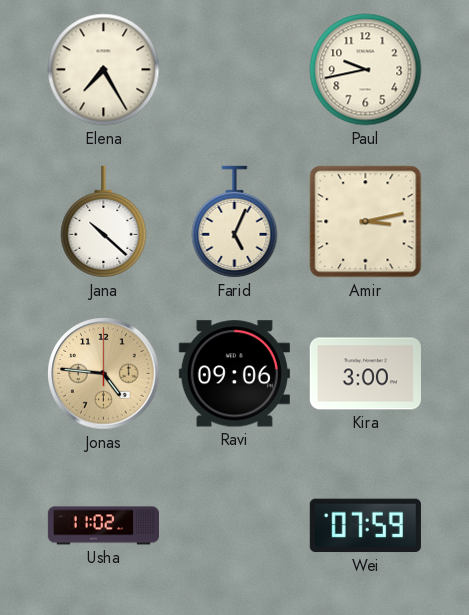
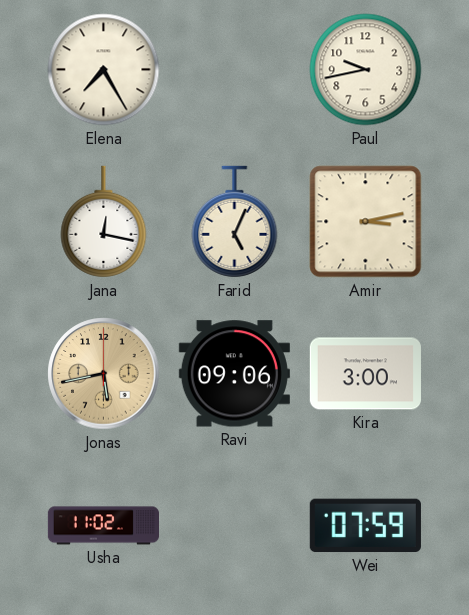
Jana: 10:22 -> 12:17
Jonas: 4:46 -> 5:43
